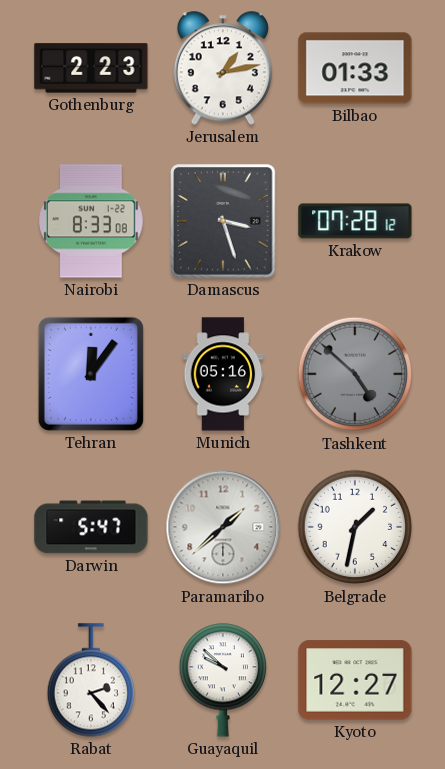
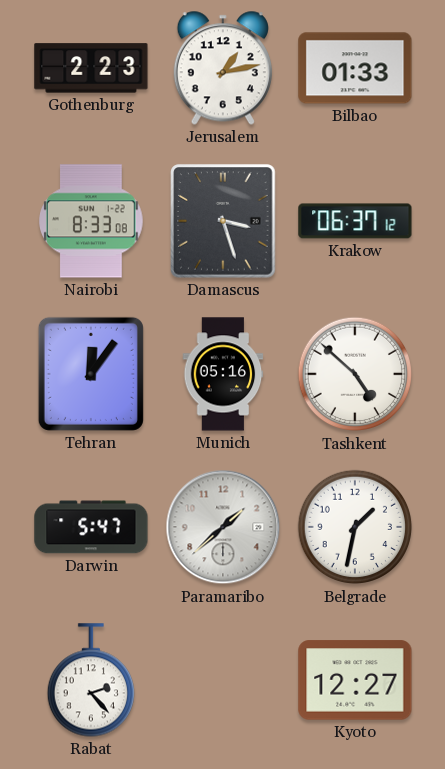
Krakow: 07:28 -> 06:37
Tashkent dial: grey -> white
Guayaquil: 9:52 -> none
